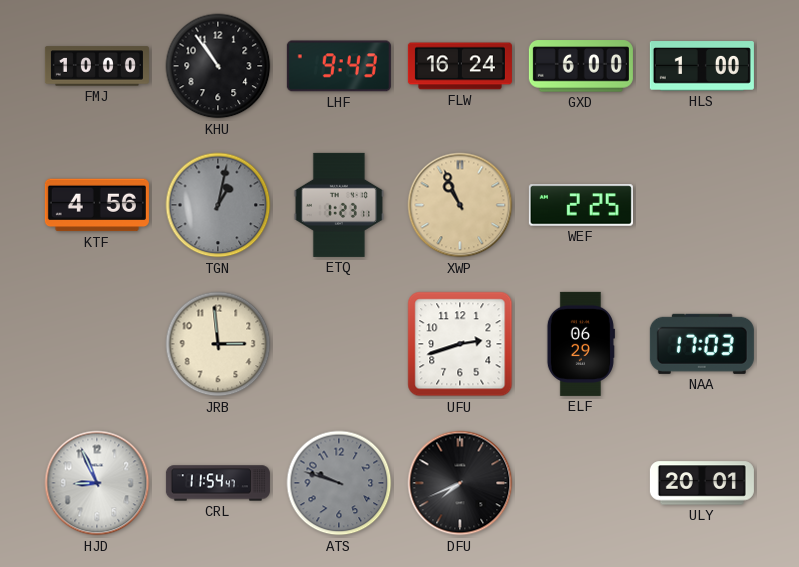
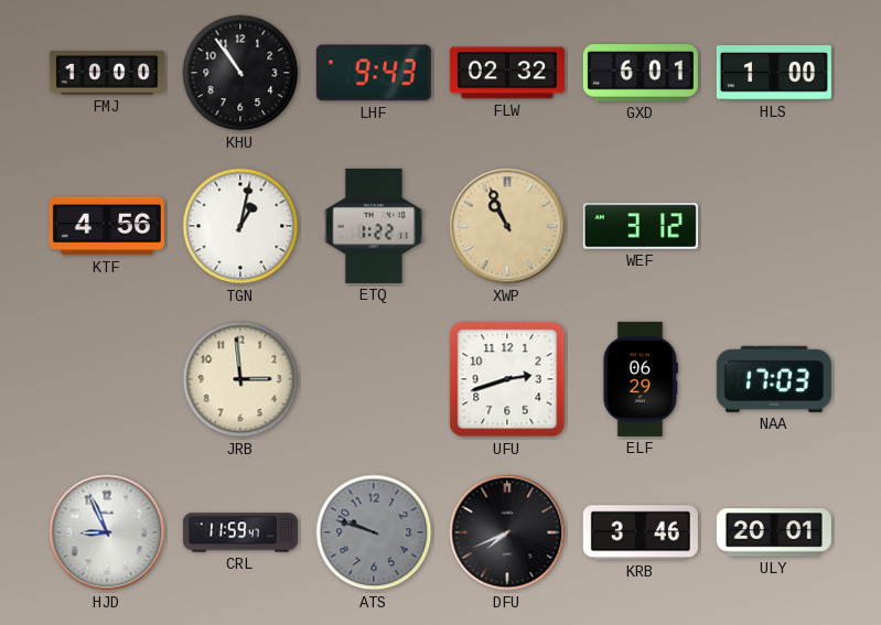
FLW: 16:24 -> 02:32
GXD: 6:00 -> 6:01
TGN dial: grey -> white
ETQ: 1:23 -> 1:22
WEF: 2:25 -> 3:12
CRL: 11:54 -> 11:59
KRB: none -> 3:46
